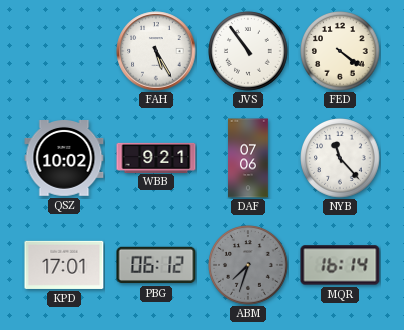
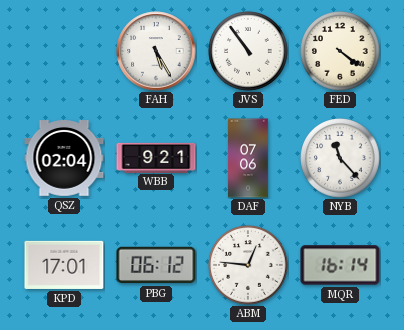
QSZ: 10:02 -> 02:04
ABM: 7:33 -> 12:46
ABM dial: grey -> white
